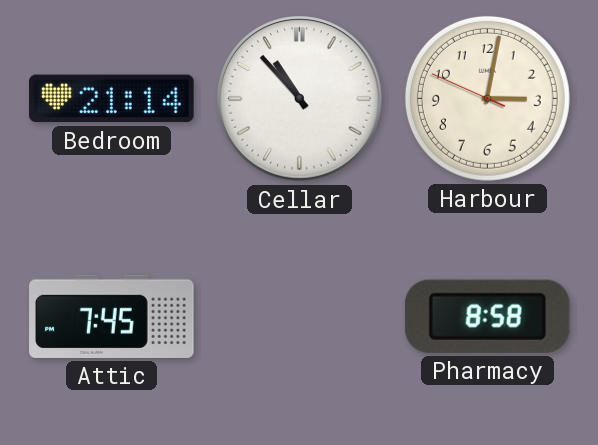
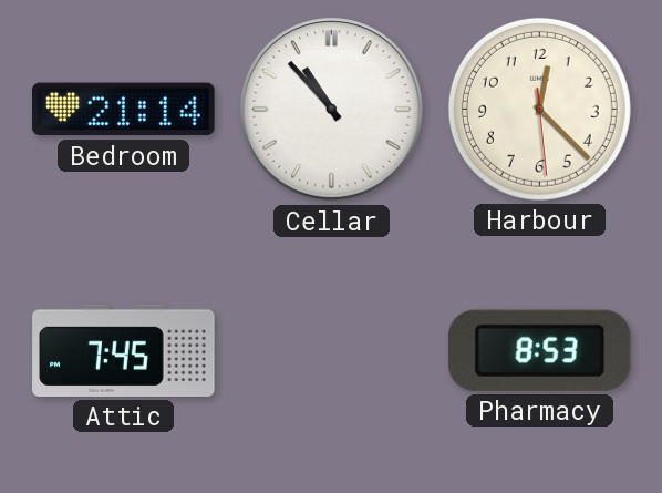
Harbour: 3:01 -> 12:22
Pharmacy: 8:58 -> 8:53
